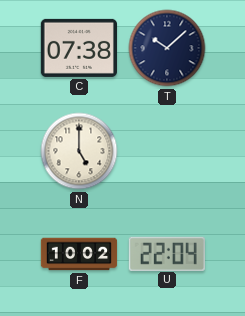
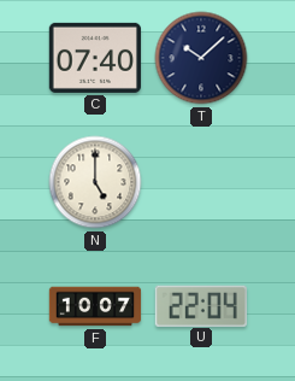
C: 07:38 -> 07:40
F: 10:02 -> 10:07
